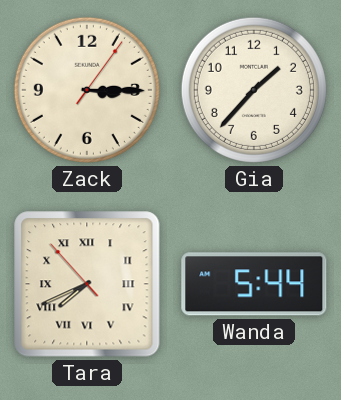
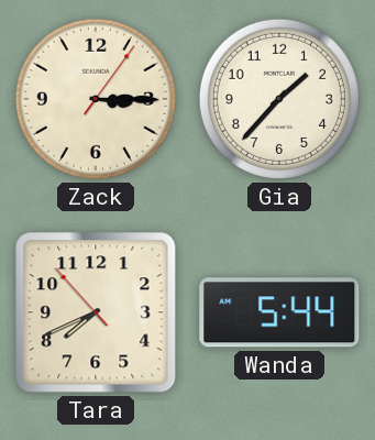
Tara numerals: Roman -> Arabic
